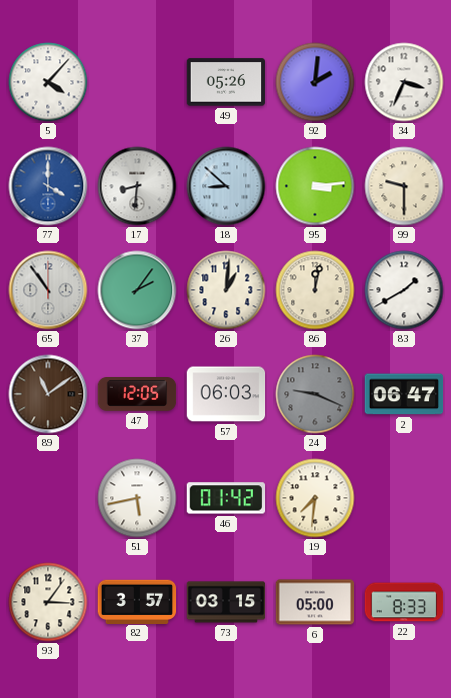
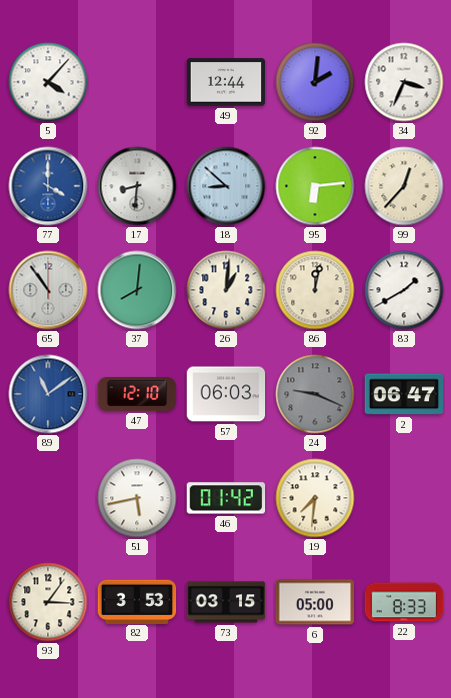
49: 05:26 -> 12:44
95: 3:14 -> 6:14
99: 9:30 -> 12:37
37: 2:06 -> 8:01
89 dial: brown -> blue
47: 12:05 -> 12:10
82: 3:57 -> 3:53
